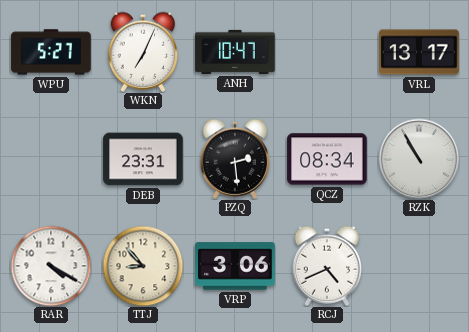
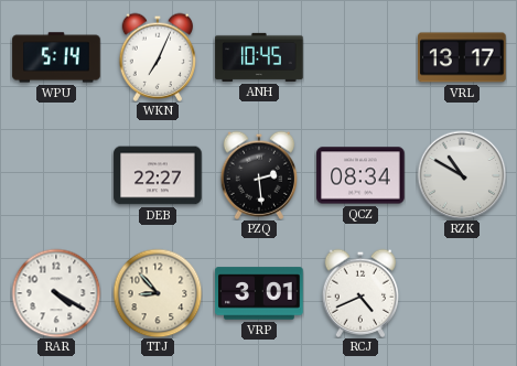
WPU: 5:27 -> 5:14
ANH: 10:47 -> 10:45
DEB: 23:31 -> 22:27
RZK: 10:55 -> 10:50
VRP: 3:06 -> 3:01
